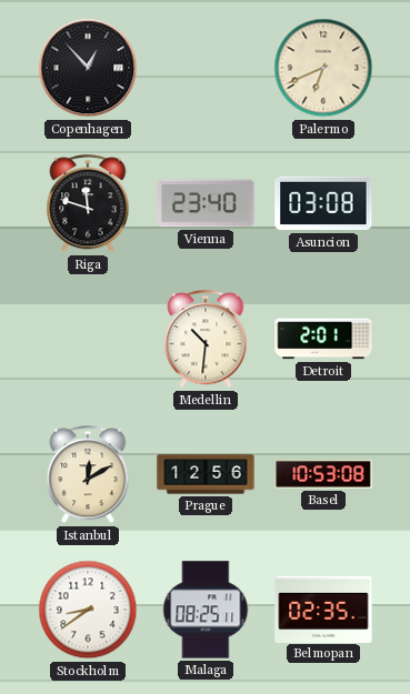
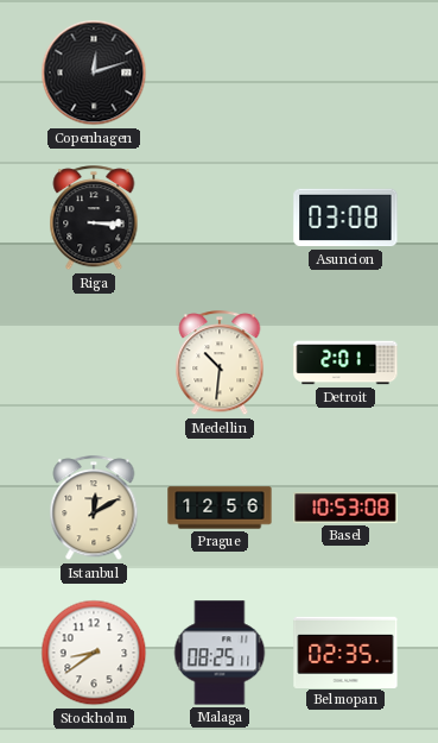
Copenhagen: 12:53 -> 12:12
Palermo: 6:41 -> none
Riga: 11:48 -> 3:15
Vienna: 23:40 -> none
